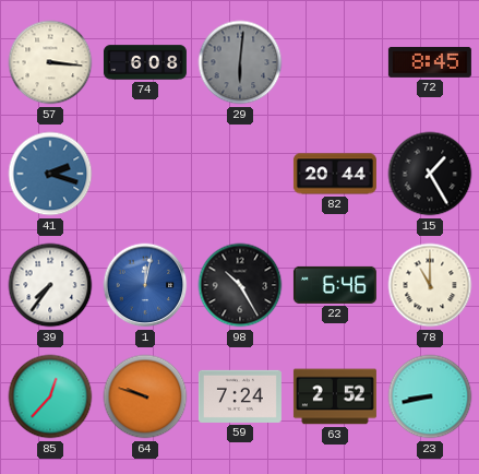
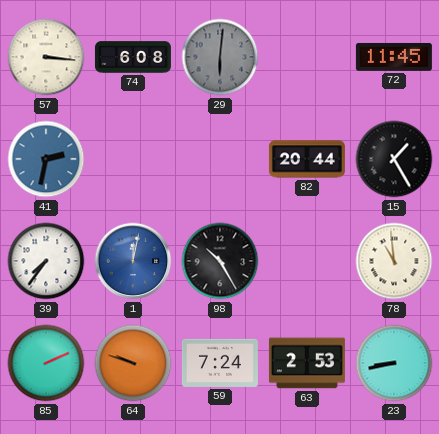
72: 8:45 -> 11:45
41: 2:18 -> 2:32
22: 6:46 -> none
78: 11:00 -> 10:59
85: 12:37 -> 2:11
63: 2:52 -> 2:53
